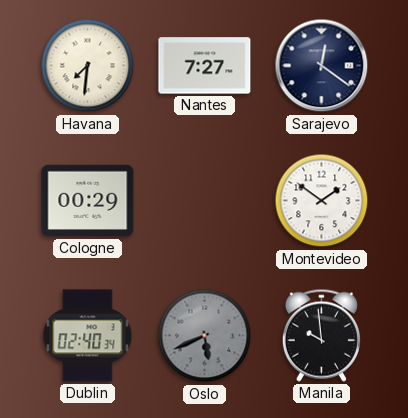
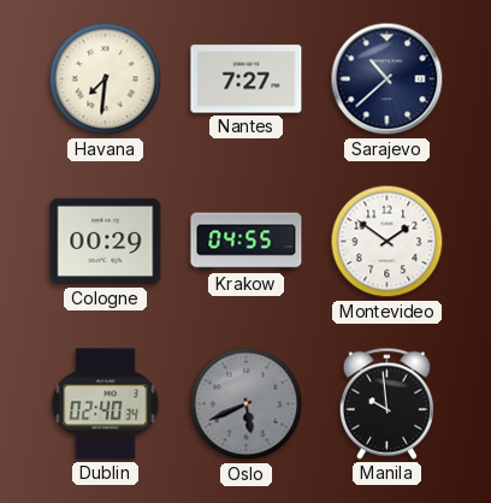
Sarajevo: 12:21 -> 10:38
Krakow: none -> 04:55
